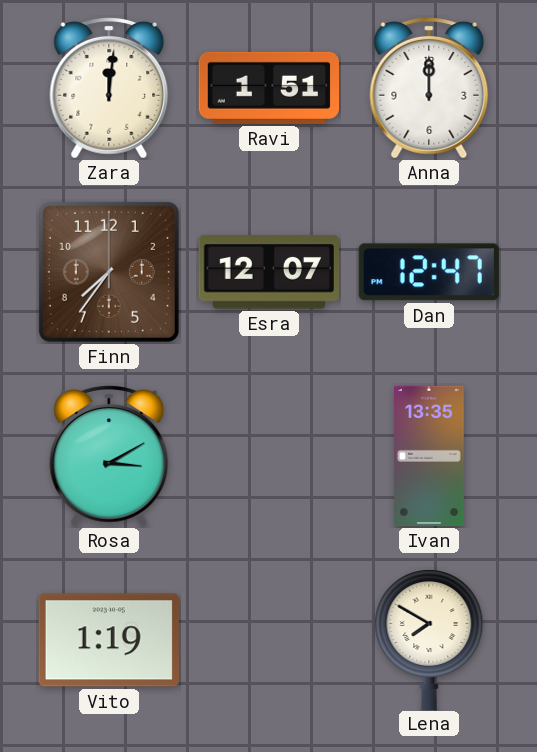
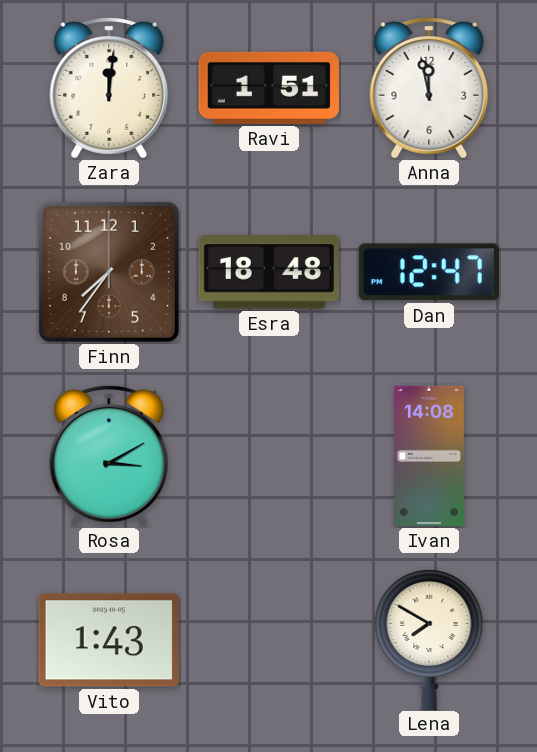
Anna: 12:00 -> 11:58
Esra: 12:07 -> 18:48
Ivan: 13:35 -> 14:08
Vito: 1:19 -> 1:43
